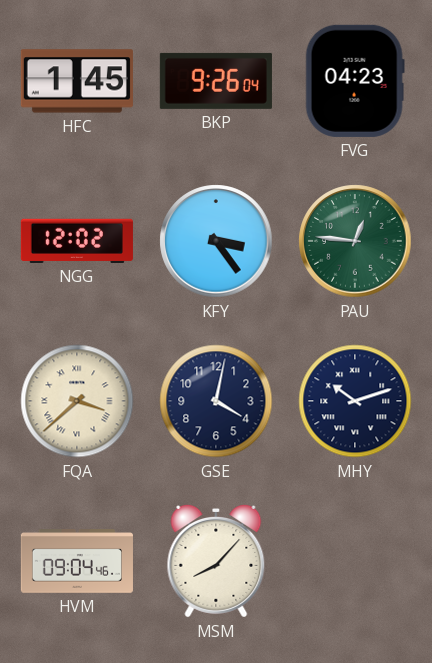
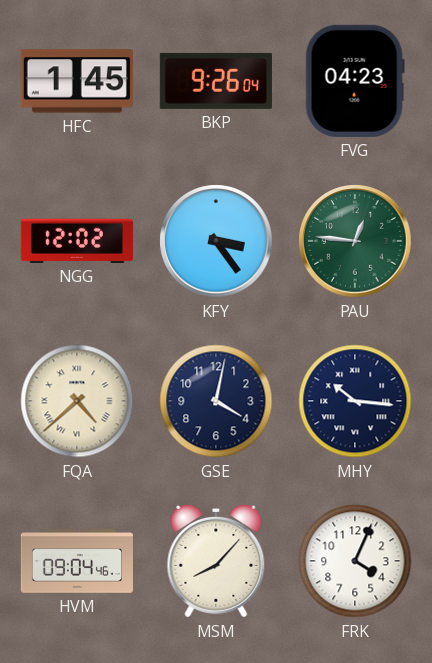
FQA: 3:38 -> 4:38
MHY: 10:12 -> 10:16
FRK: none -> 4:04
